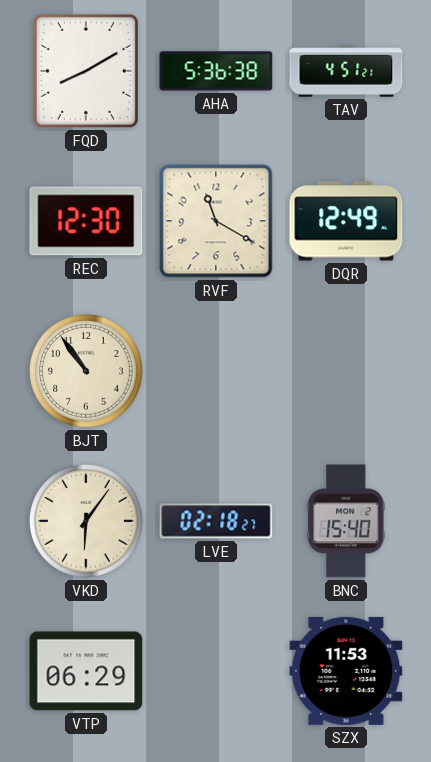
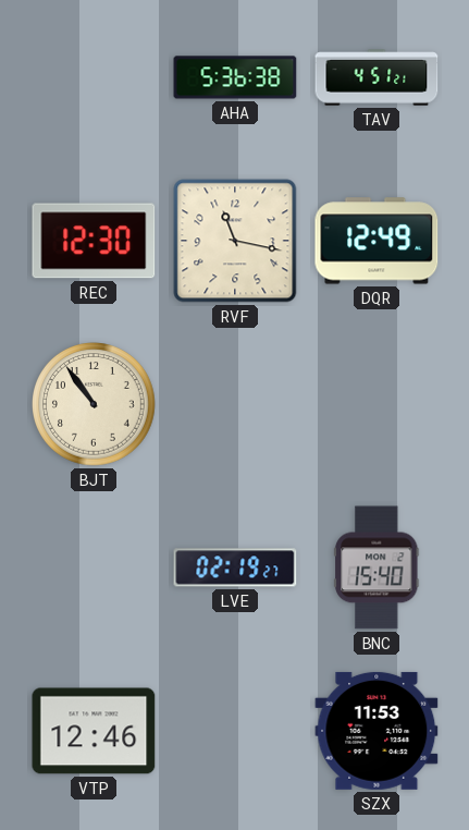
FQD: 8:10 -> none
RVF: 11:20 -> 11:17
VKD: 6:06 -> none
LVE: 02:18 -> 02:19
VTP: 06:29 -> 12:46
